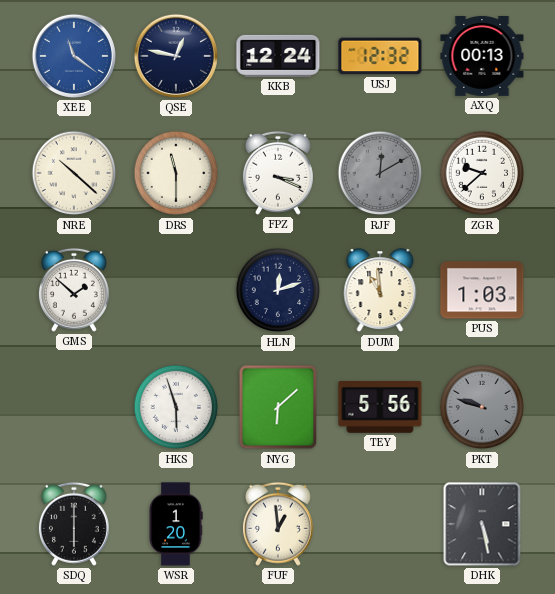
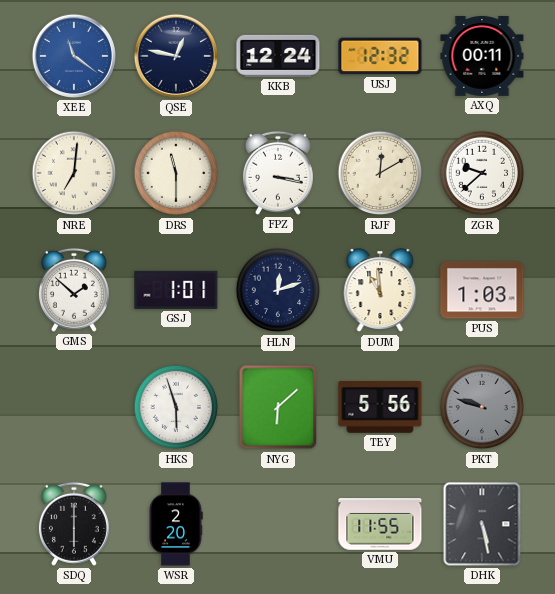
AXQ: 00:13 -> 00:11
NRE: 10:22 -> 7:01
FPZ: 3:19 -> 3:17
RJF dial: grey -> cream
GSJ: none -> 1:01
WSR: 1:20 -> 2:20
FUF: 12:59 -> none
VMU: none -> 11:55
